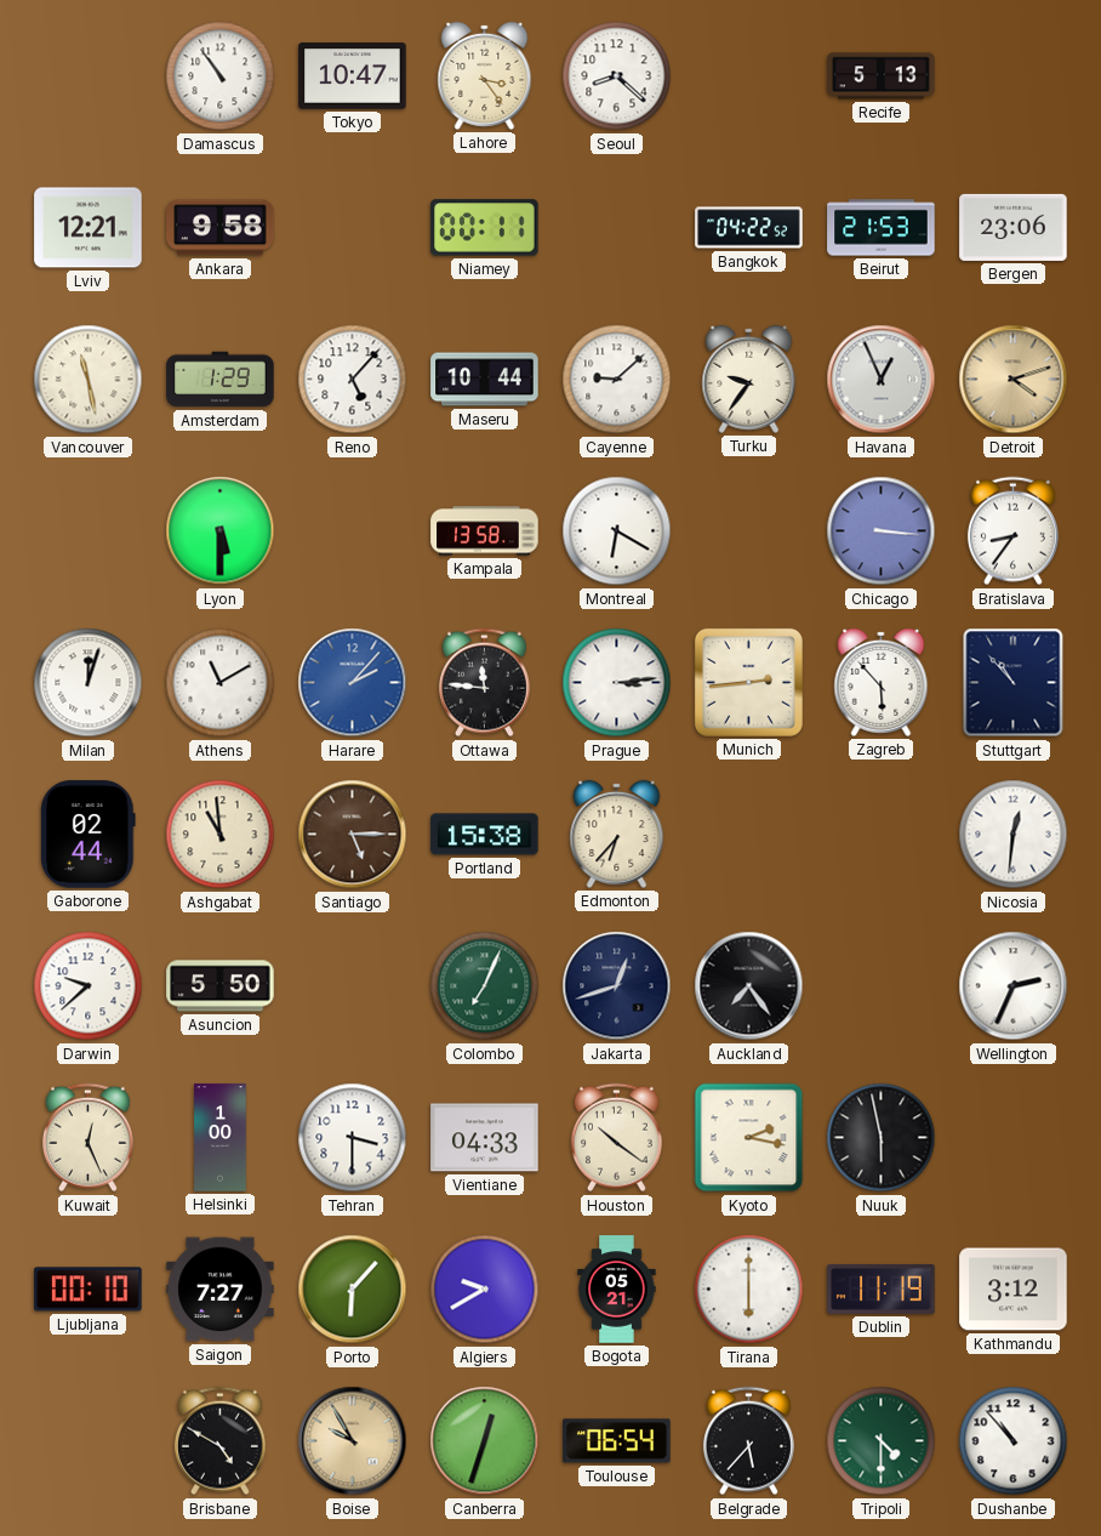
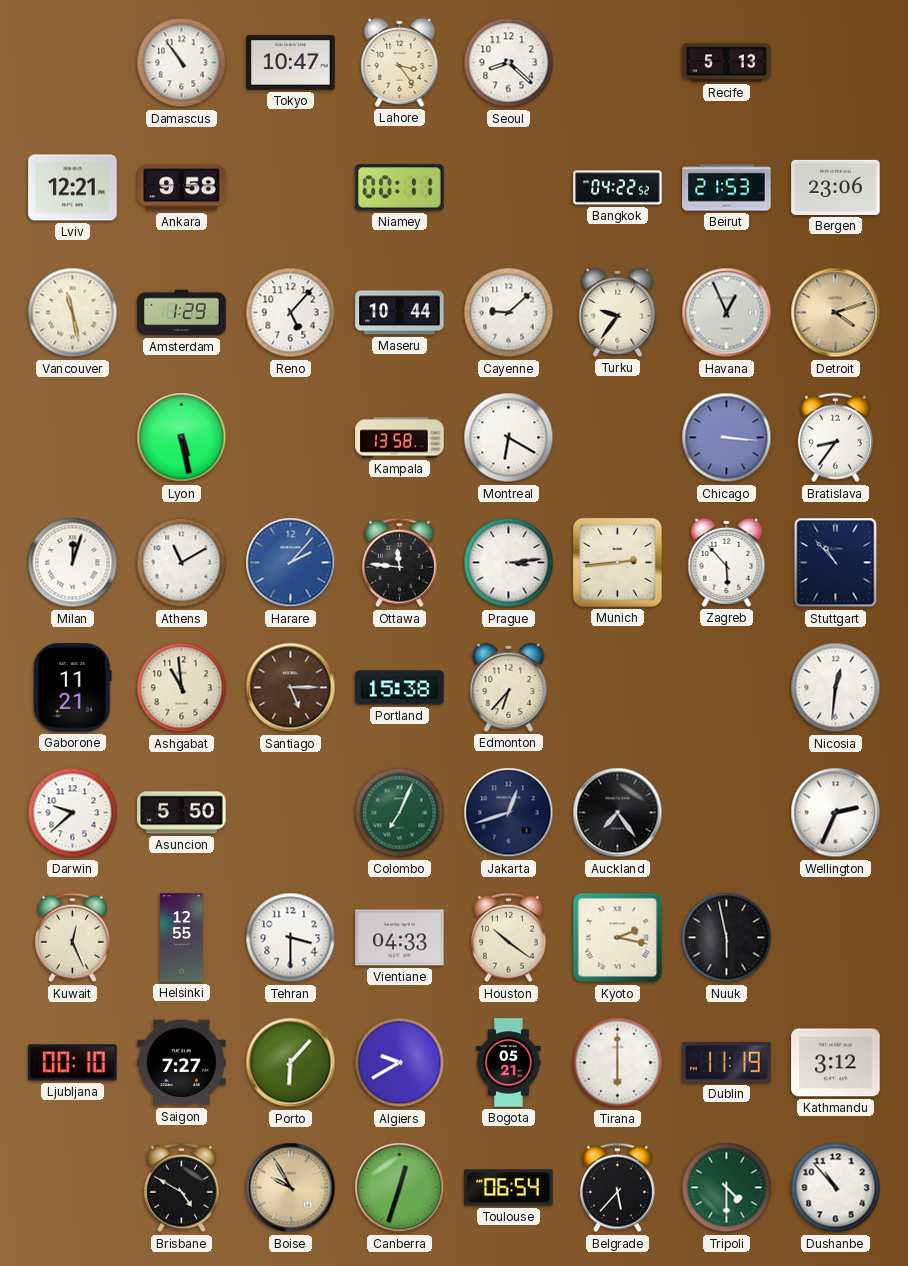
Lyon: 5:30 -> 5:28
Gaborone: 02:44 -> 11:21
Helsinki: 1:00 -> 12:55
